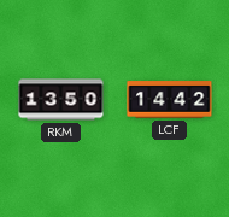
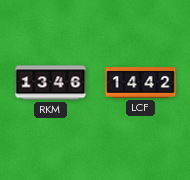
RKM: 13:50 -> 13:46
